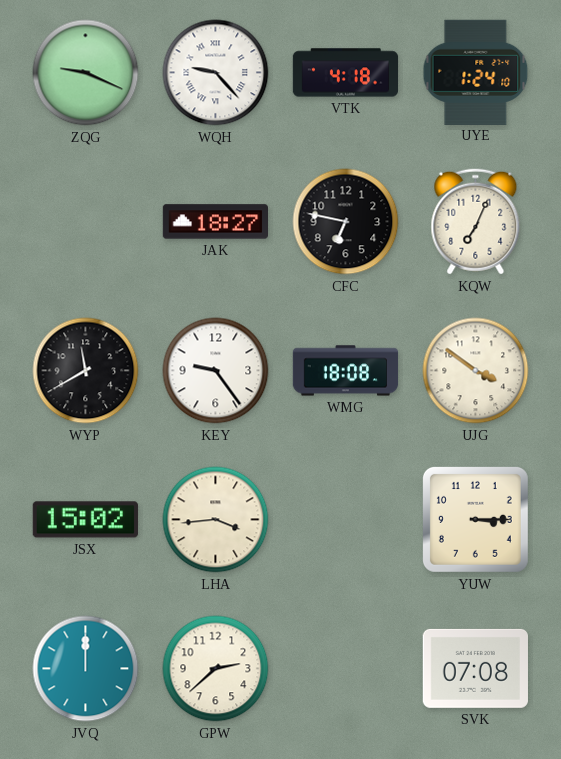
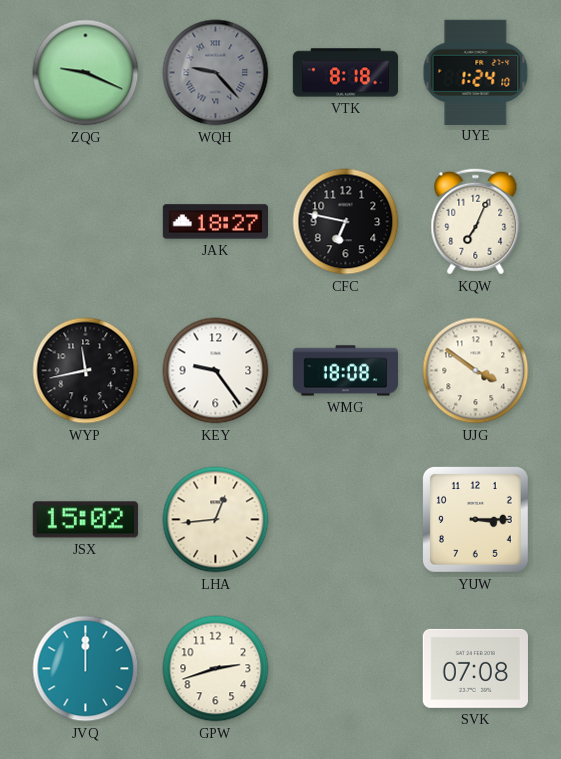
WQH dial: white -> grey
VTK: 4:18 -> 8:18
WYP: 11:40 -> 11:43
LHA: 3:44 -> 12:44
GPW: 2:38 -> 2:42
